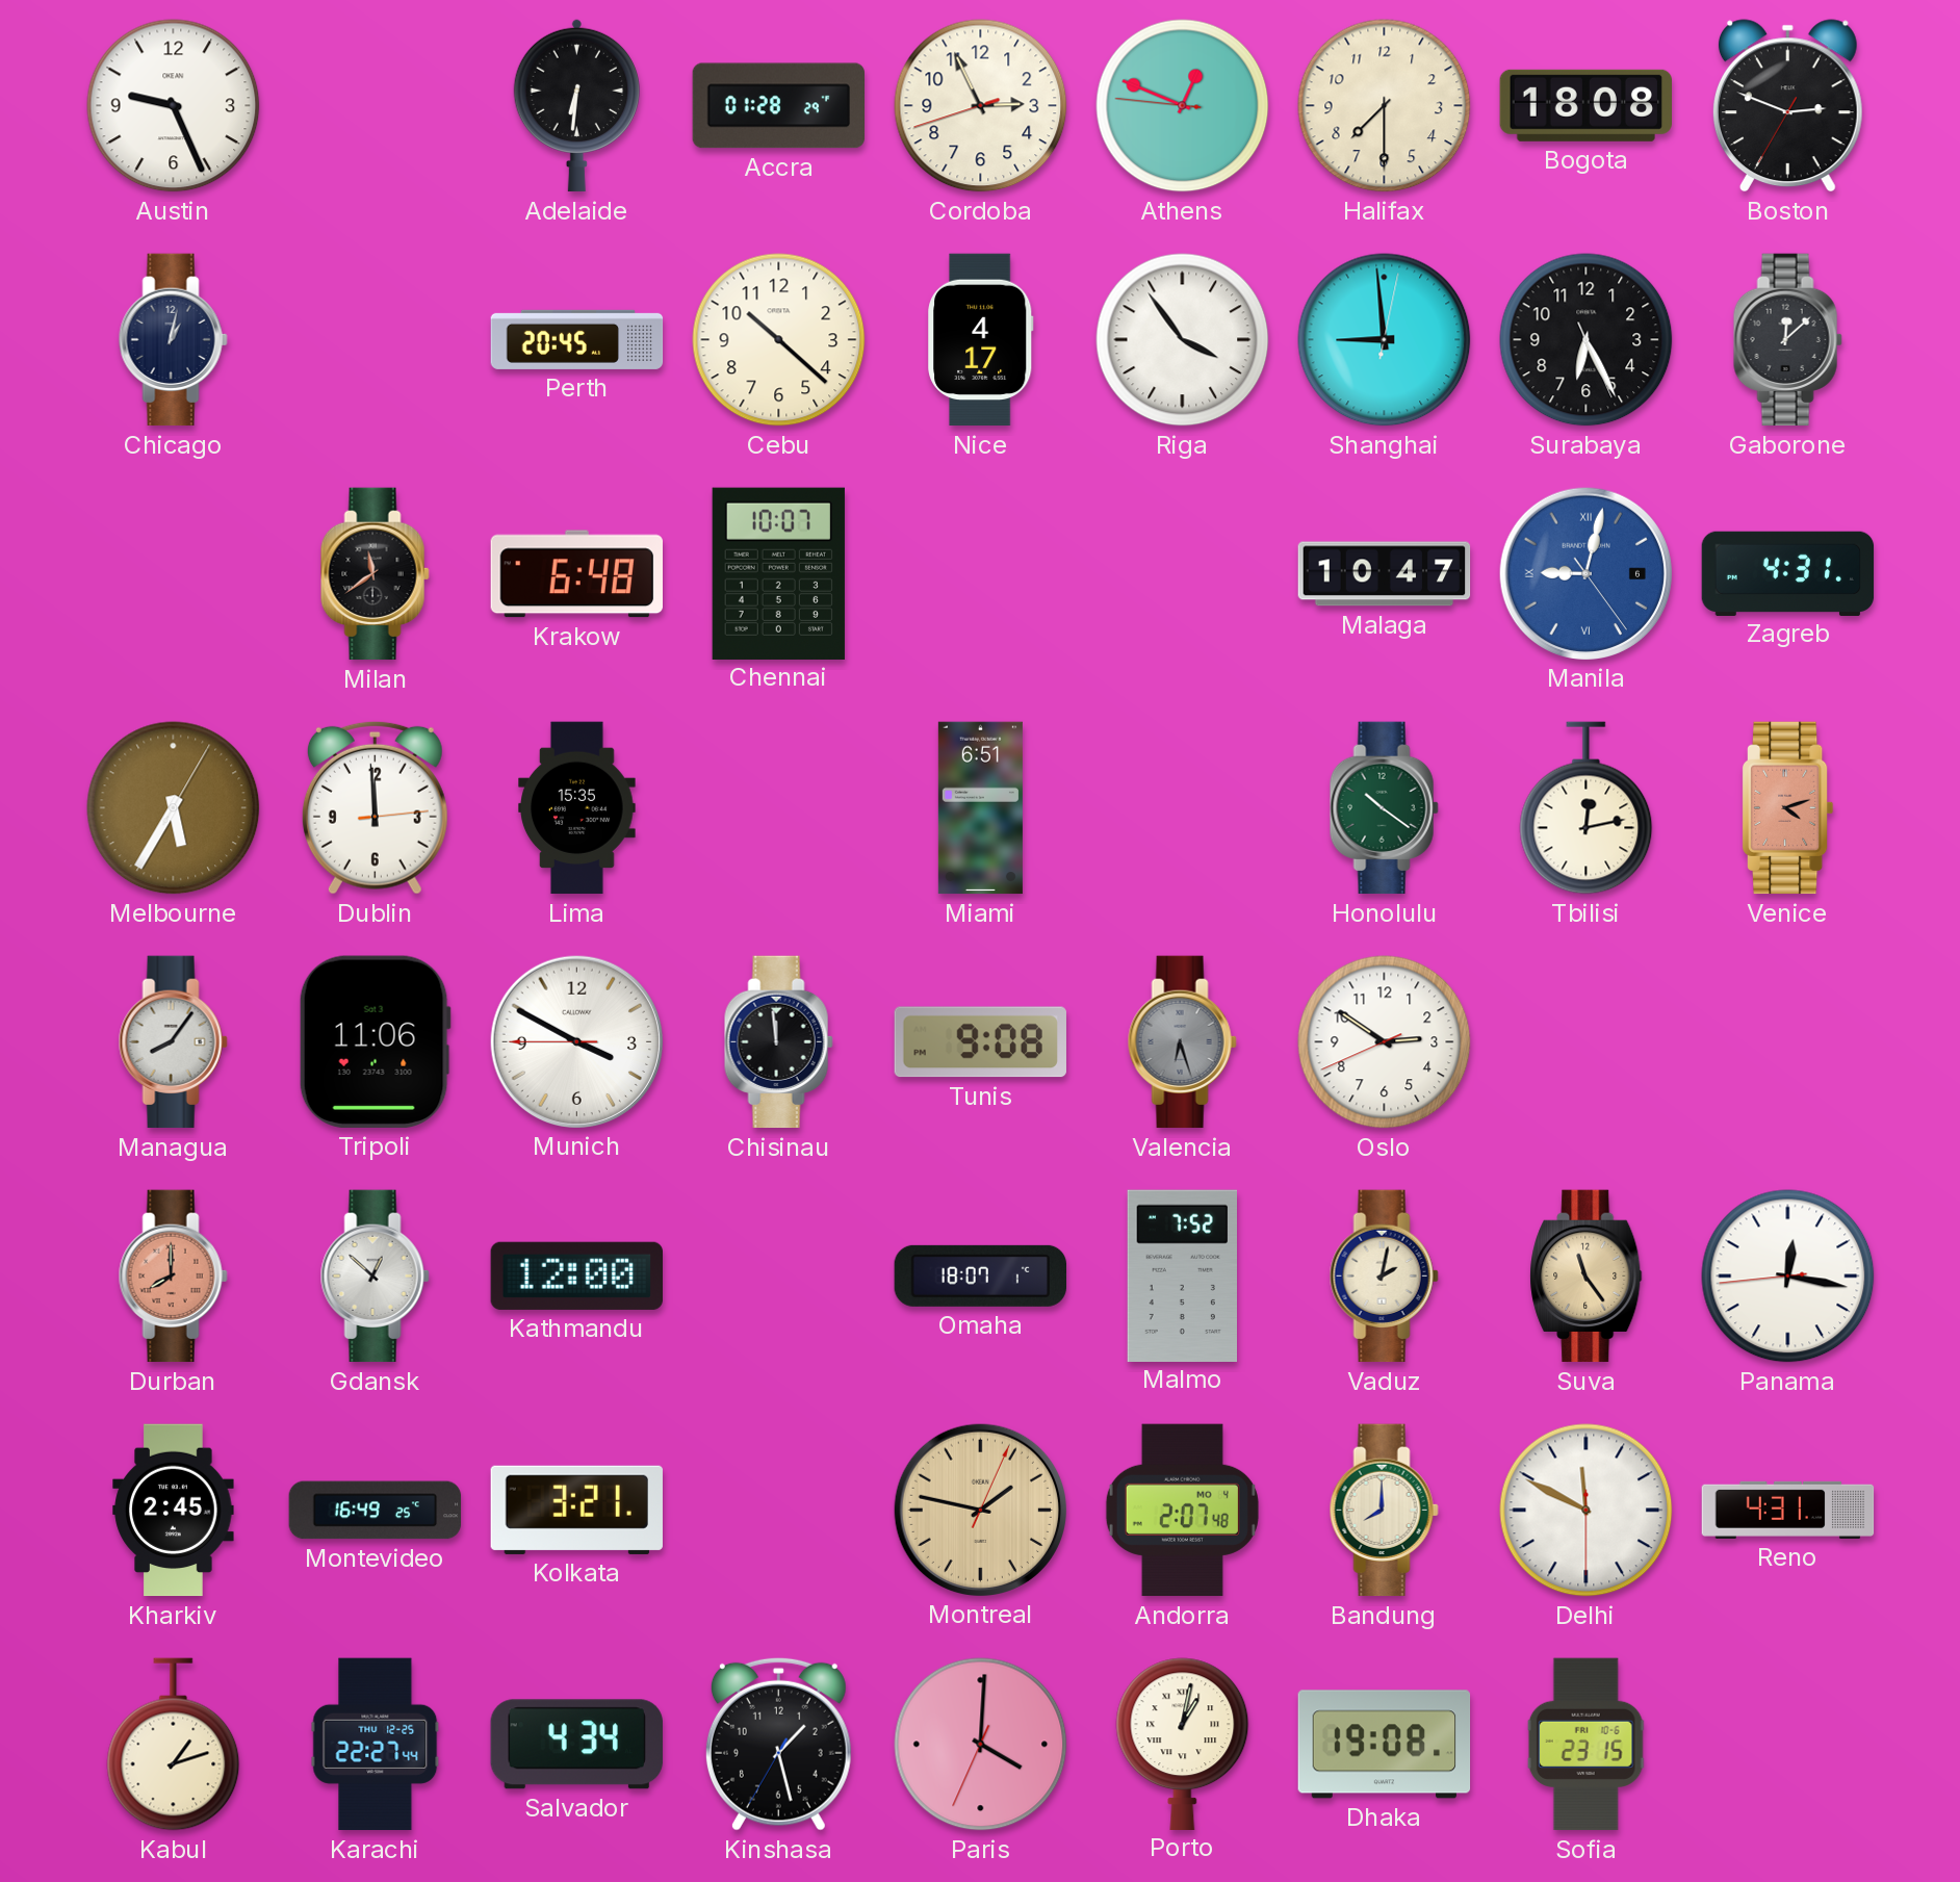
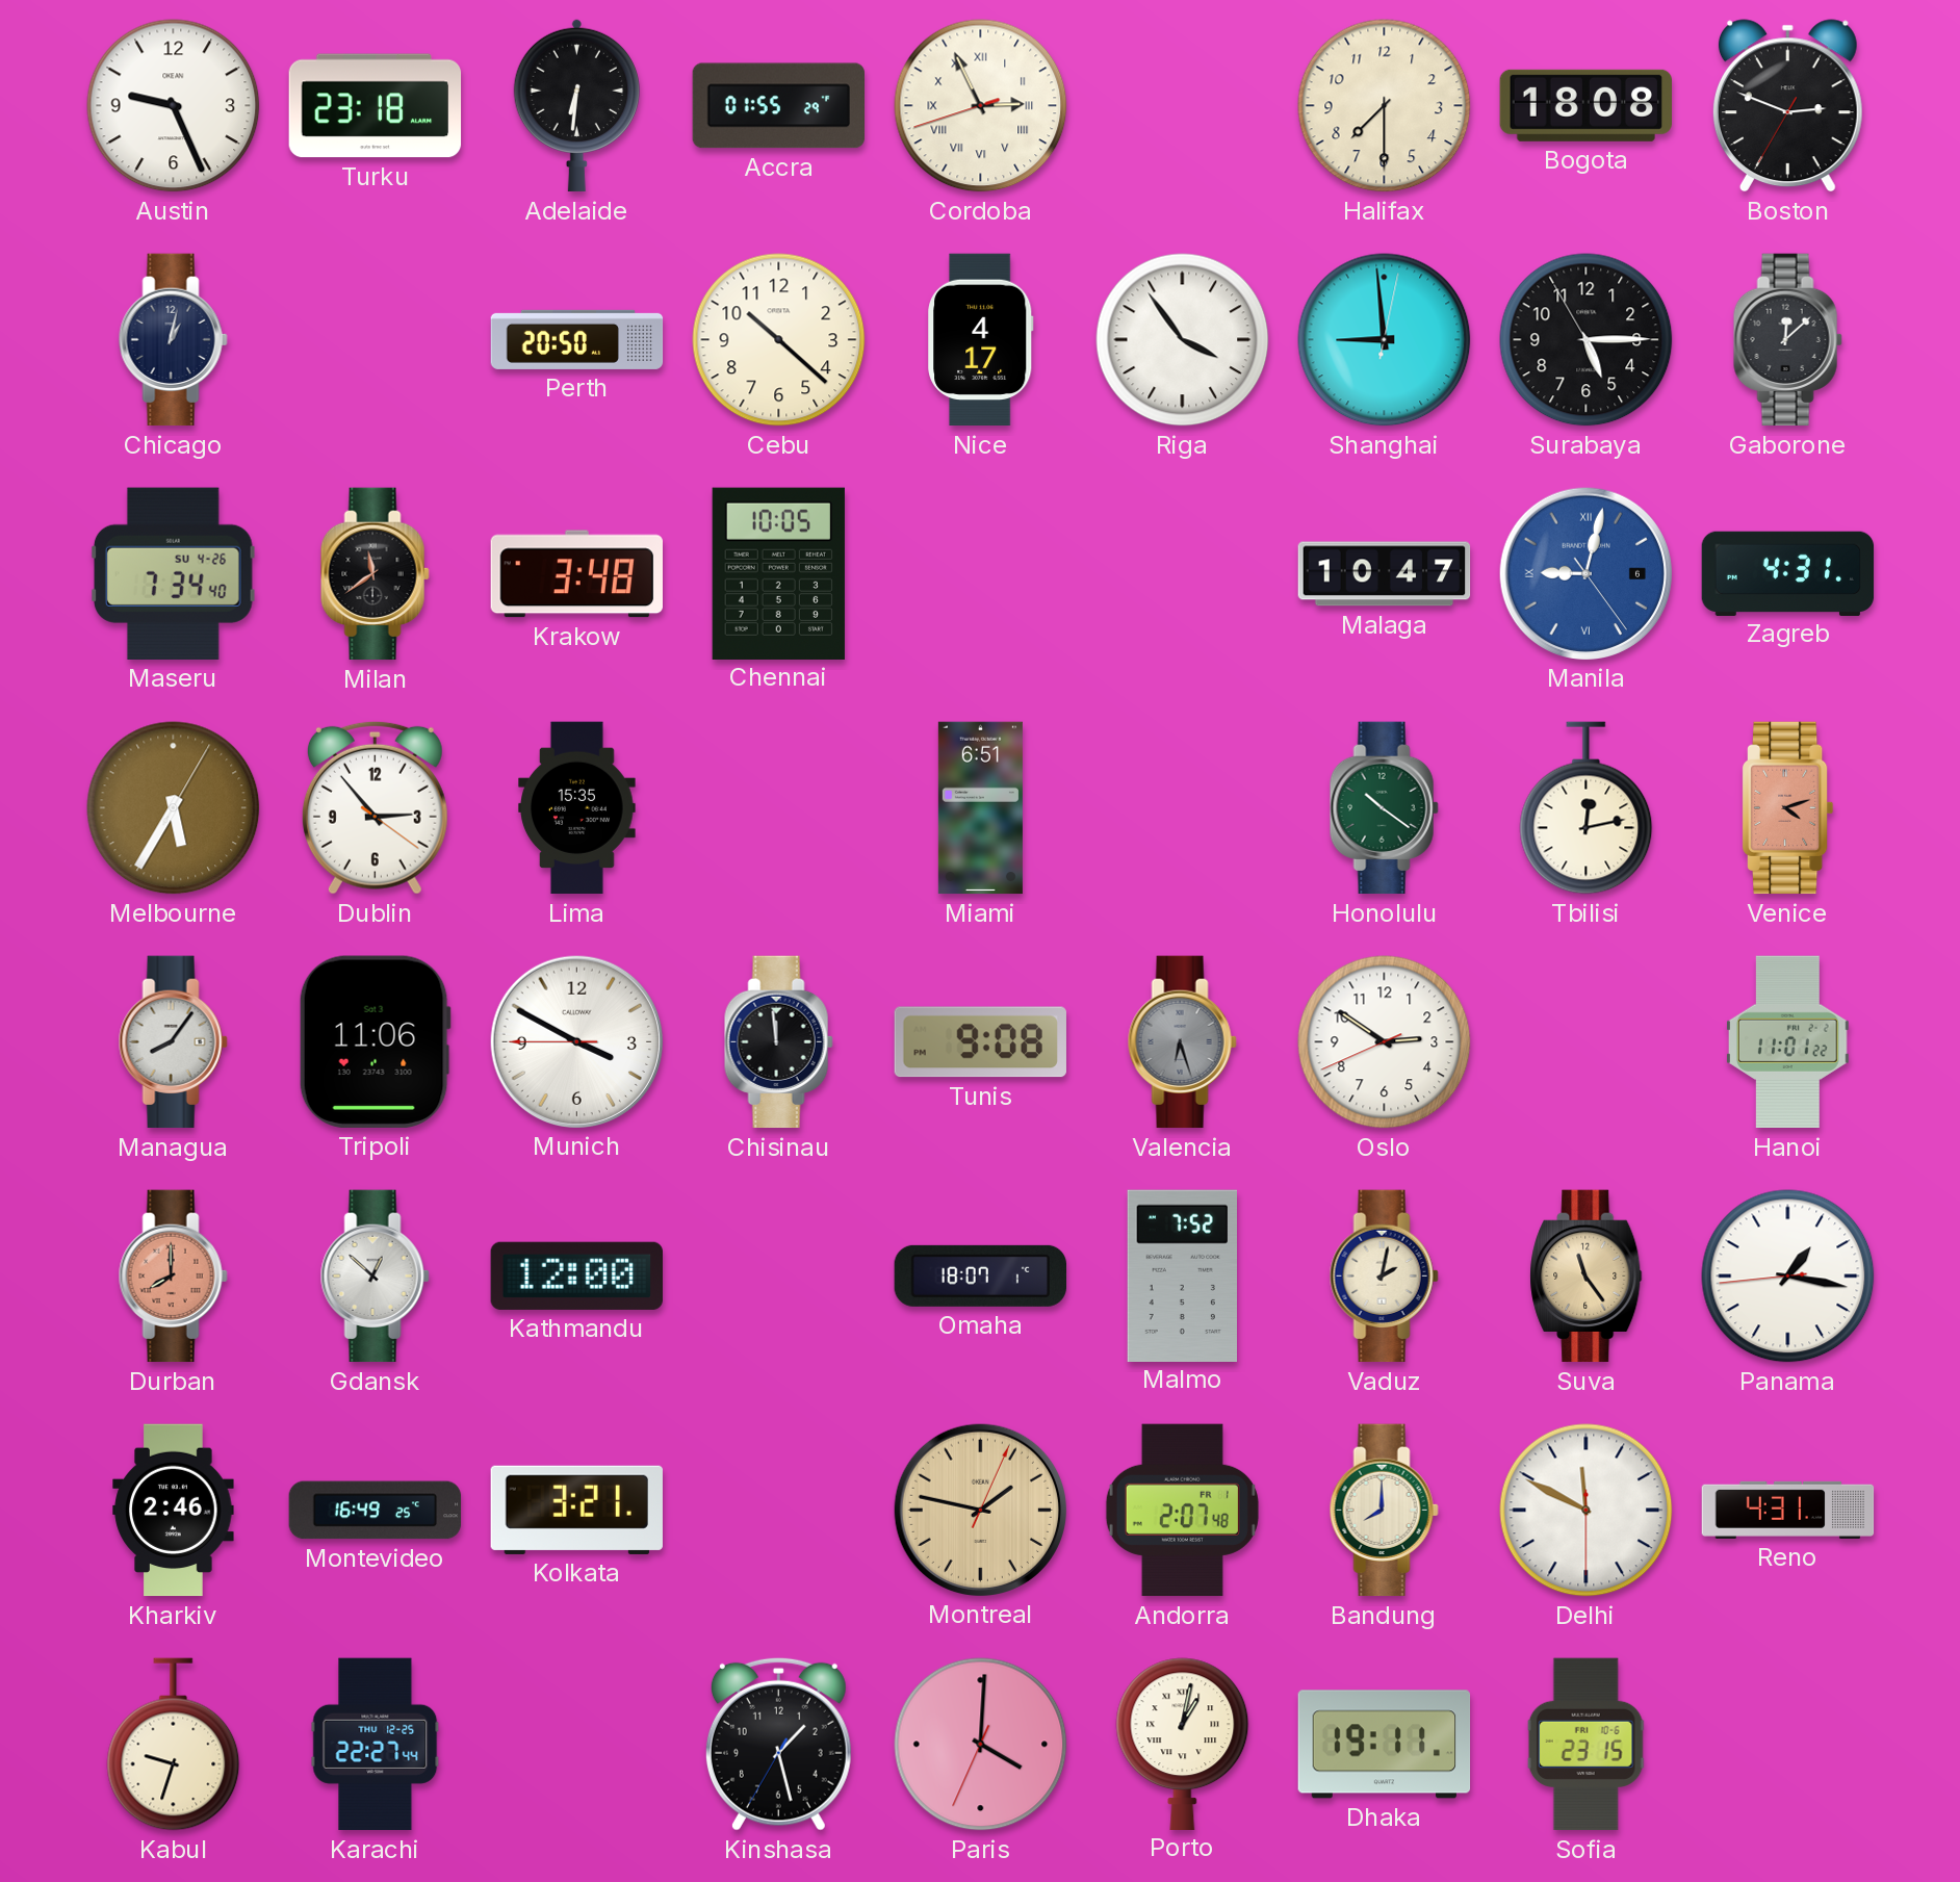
Turku: none -> 23:18
Accra: 01:28 -> 01:55
Cordoba numerals: Arabic -> Roman
Athens: 12:48 -> none
Perth: 20:45 -> 20:50
Surabaya: 6:25 -> 5:14
Maseru: none -> 7:34
Krakow: 6:48 -> 3:48
Chennai: 10:07 -> 10:05
Dublin: 11:59 -> 2:53
Hanoi: none -> 11:01
Panama: 12:16 -> 1:16
Kharkiv: 2:45 -> 2:46
Andorra date: MO 4 -> FR 1
Kabul: 1:12 -> 9:33
Salvador: 4:34 -> none
Dhaka: 19:08 -> 19:11
